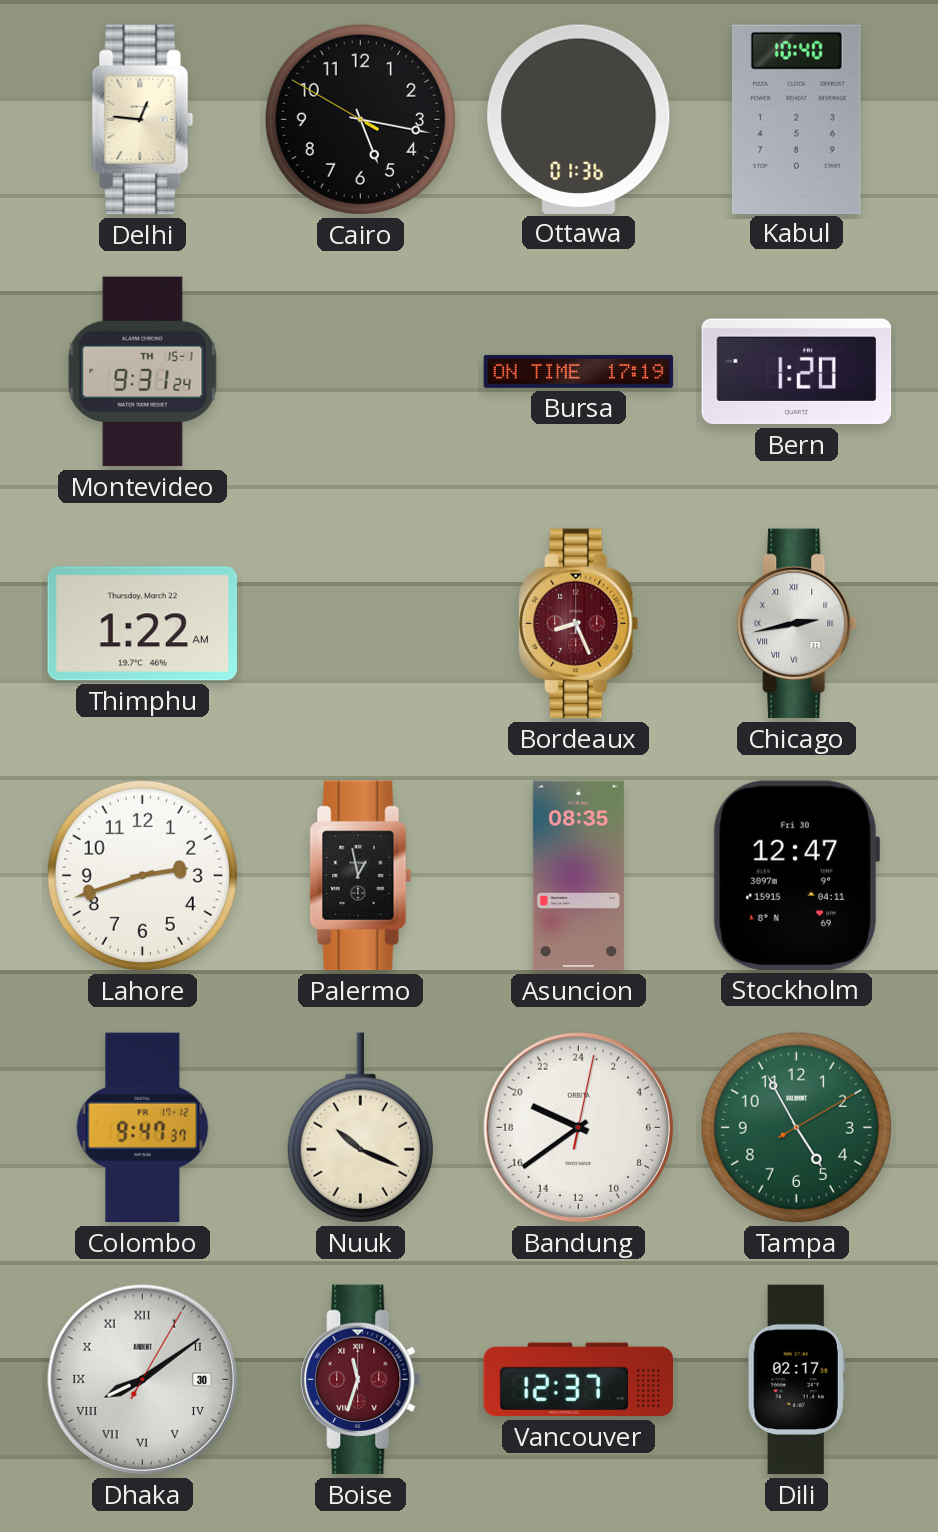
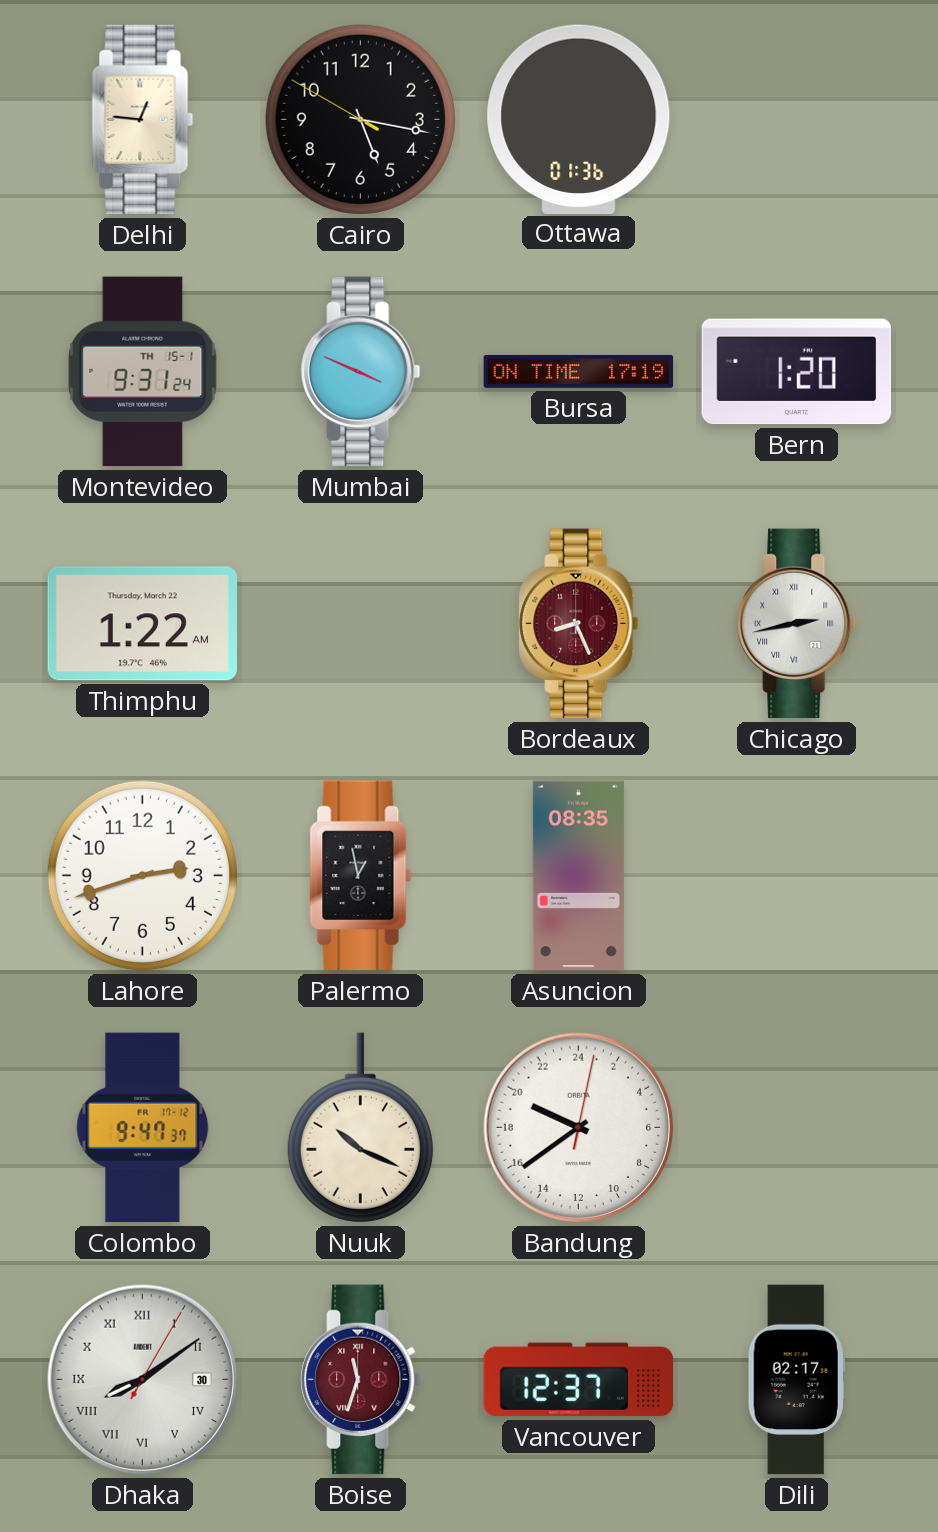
Kabul: 10:40 -> none
Mumbai: none -> 3:49
Stockholm: 12:47 -> none
Tampa: 4:55 -> none
